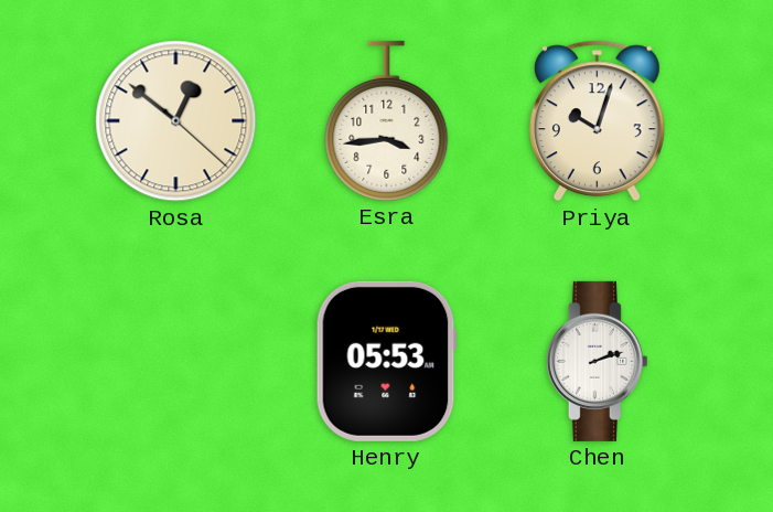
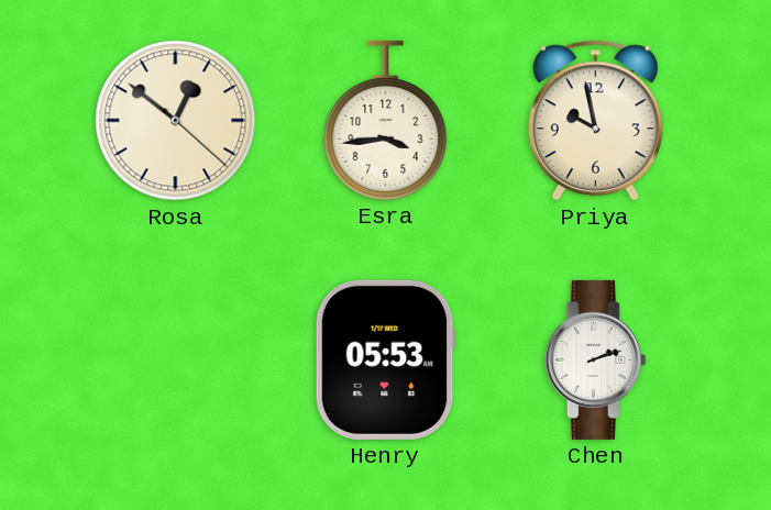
Priya: 10:03 -> 9:58
